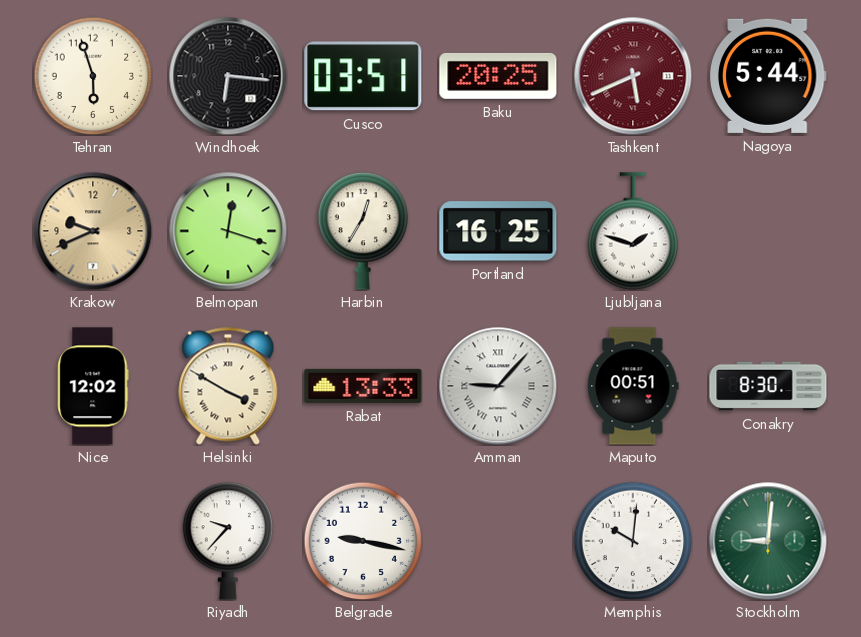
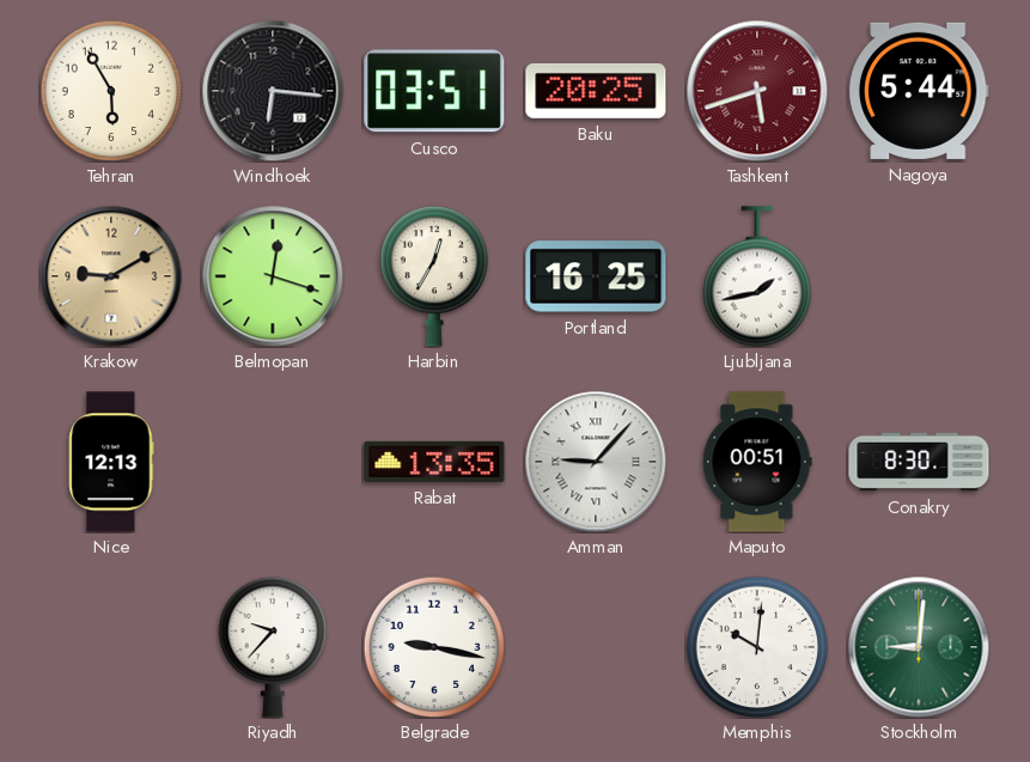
Tehran: 5:57 -> 5:55
Tashkent: 5:41 -> 5:42
Krakow: 9:41 -> 9:10
Ljubljana: 1:48 -> 1:43
Nice: 12:02 -> 12:13
Helsinki: 3:50 -> none
Rabat: 13:33 -> 13:35
